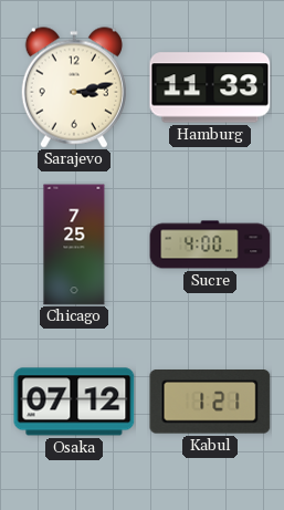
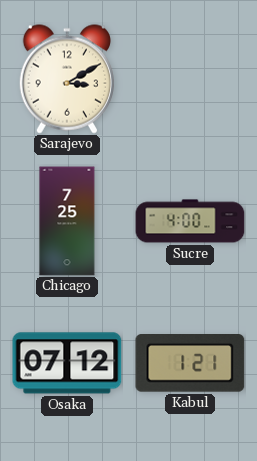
Sarajevo: 3:13 -> 3:10
Hamburg: 11:33 -> none
